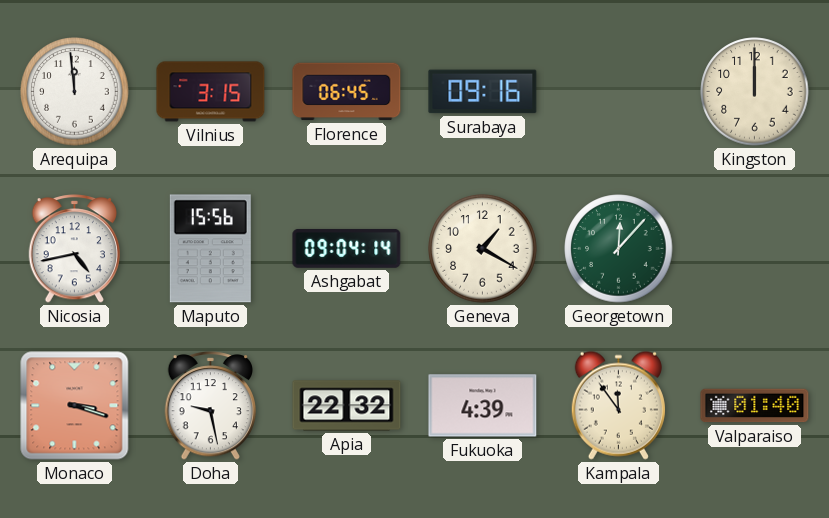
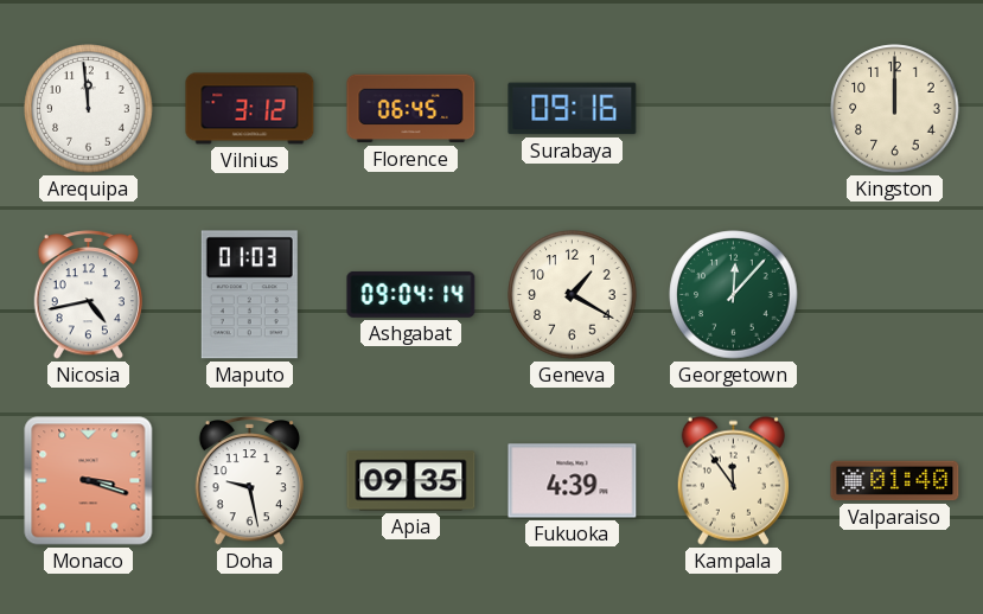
Vilnius: 3:15 -> 3:12
Maputo: 15:56 -> 01:03
Apia: 22:32 -> 09:35
